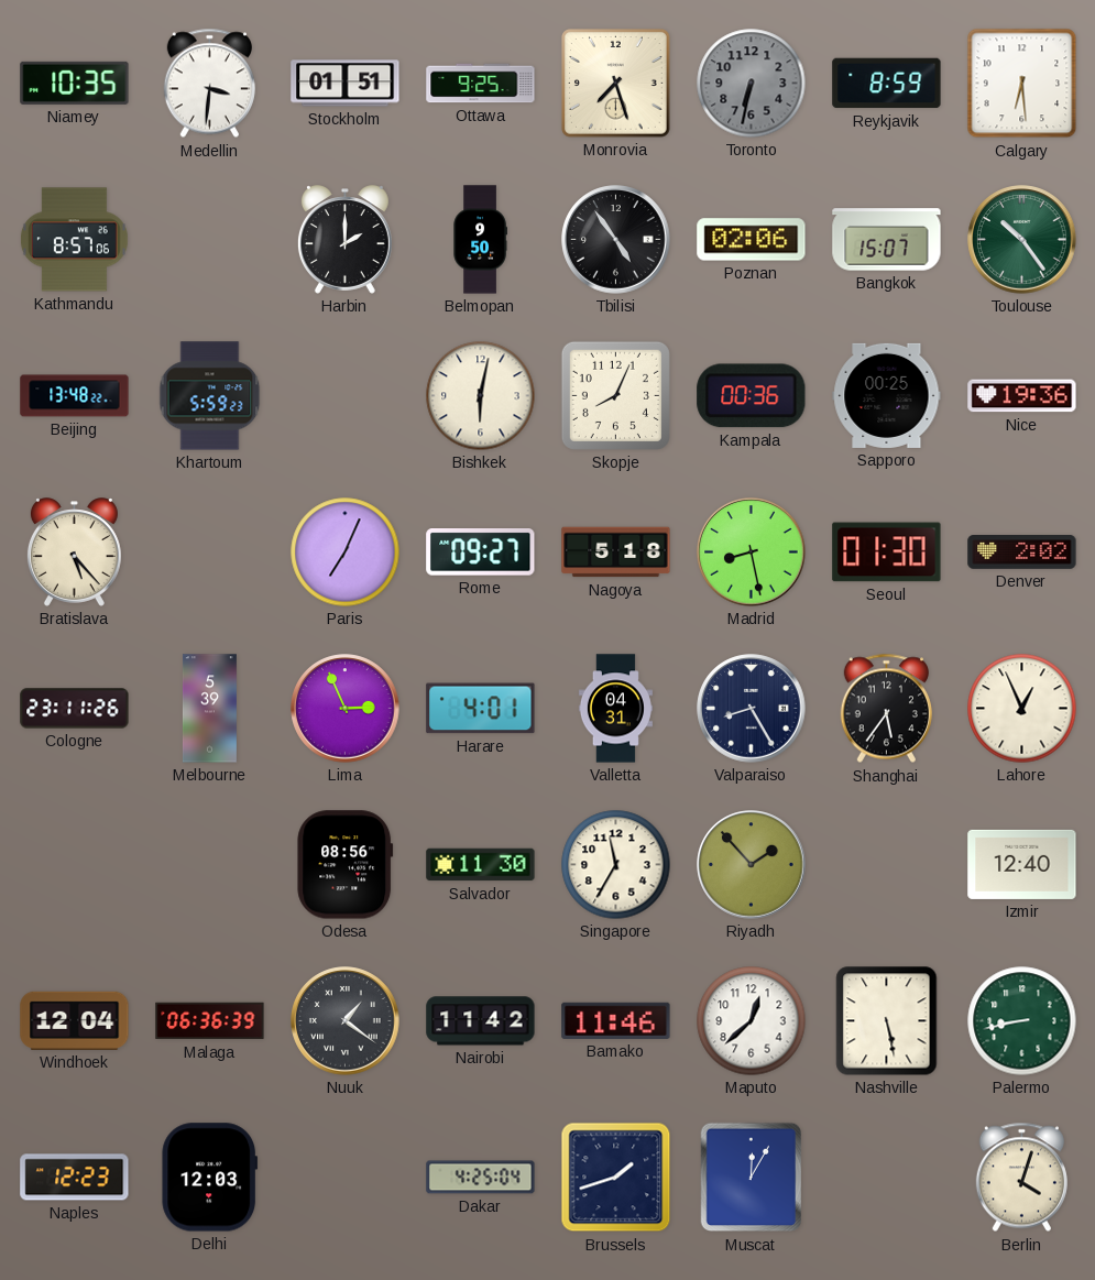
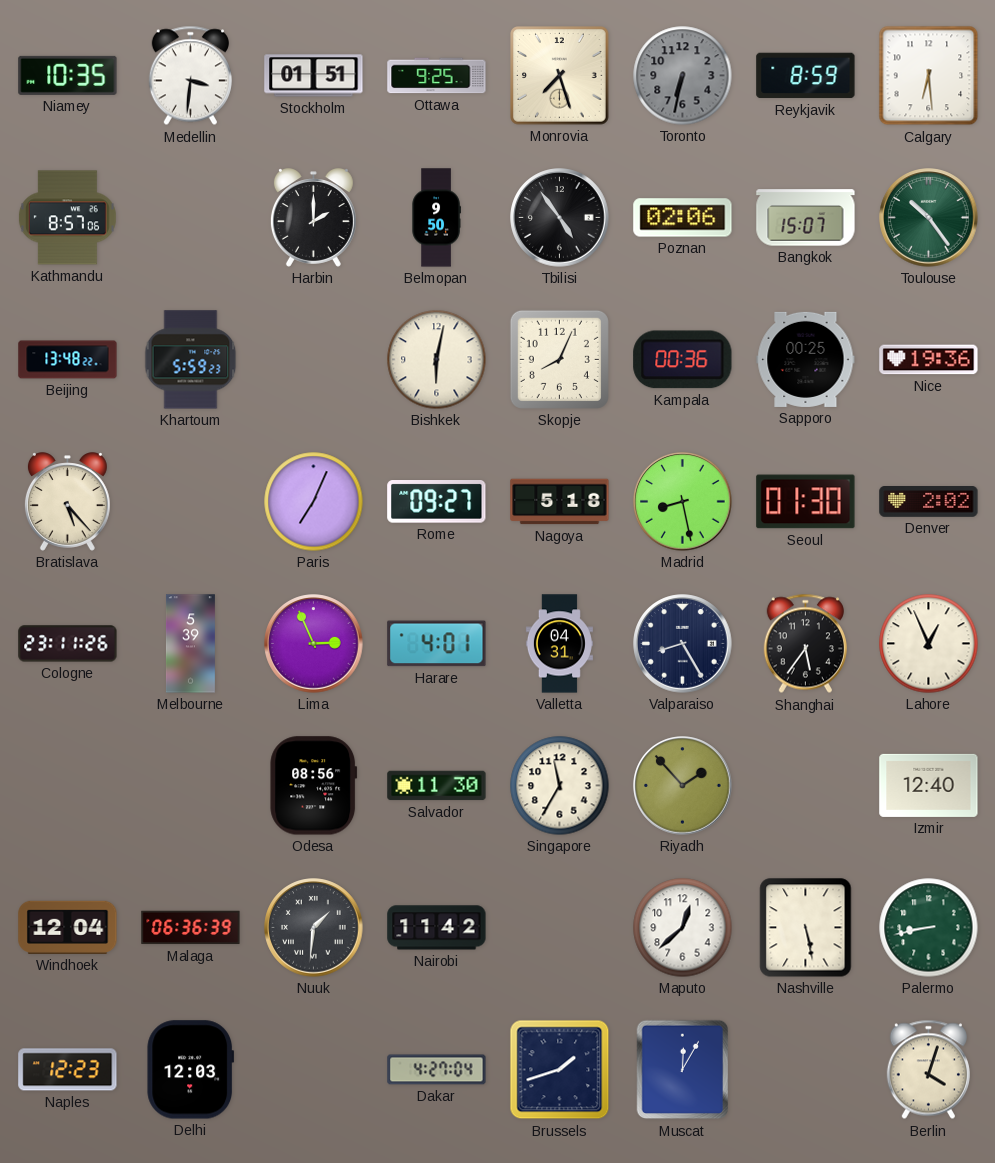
Nuuk: 1:21 -> 1:31
Bamako: 11:46 -> none
Dakar: 4:25 -> 4:27
